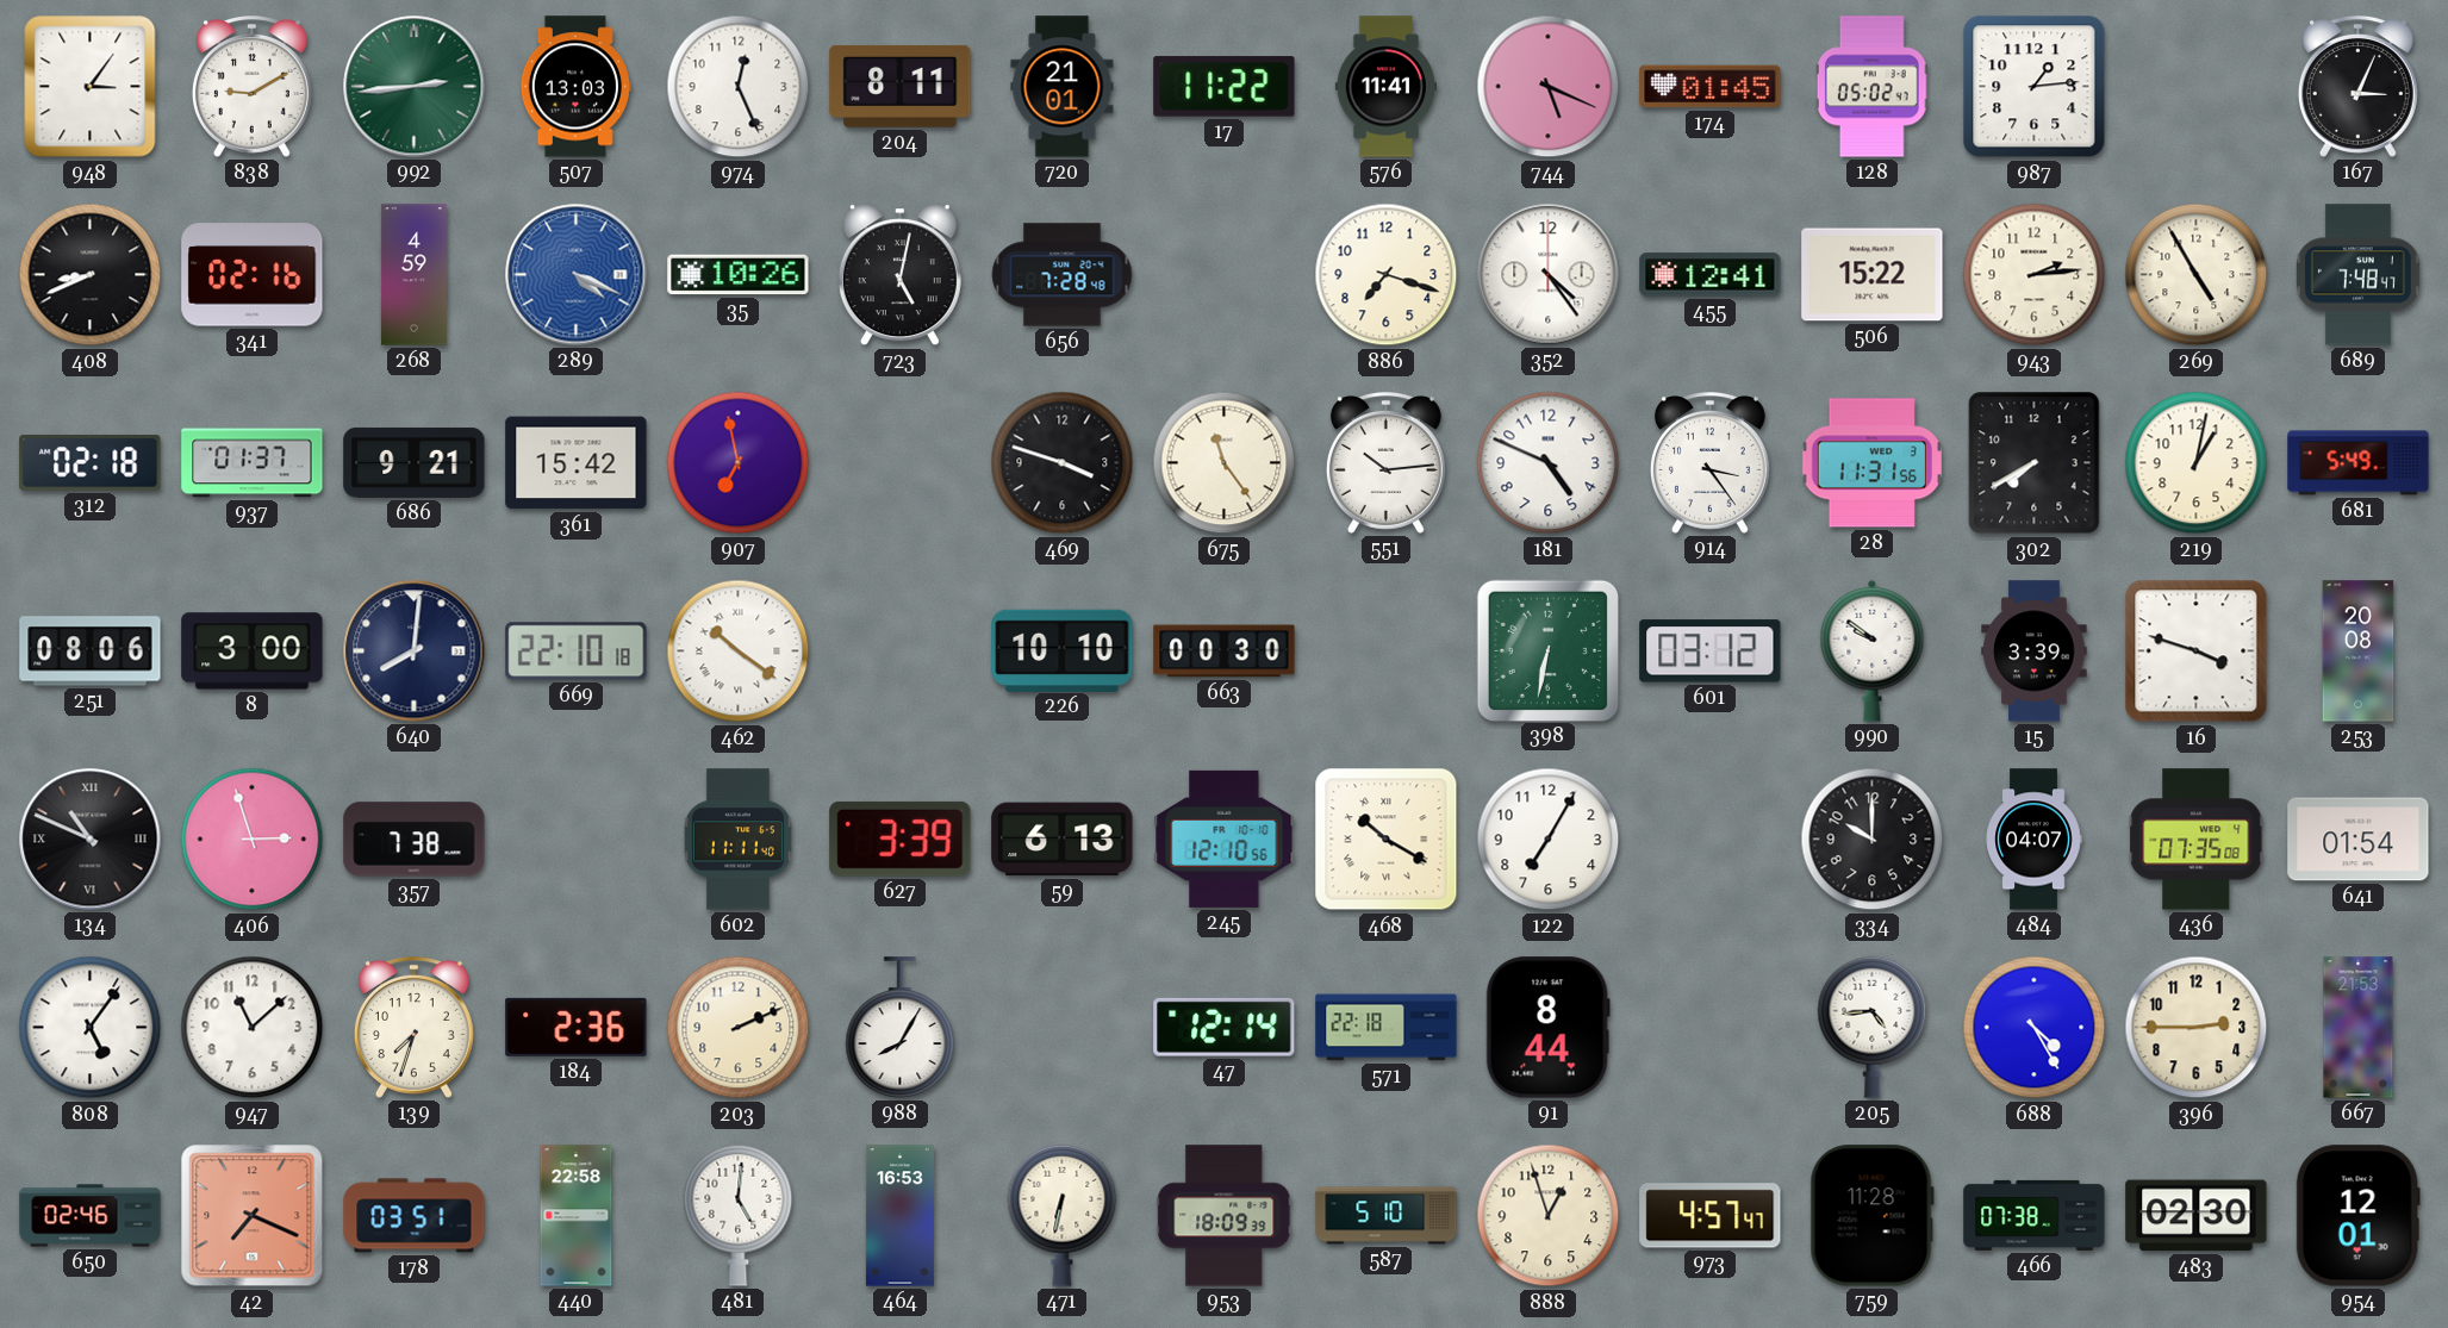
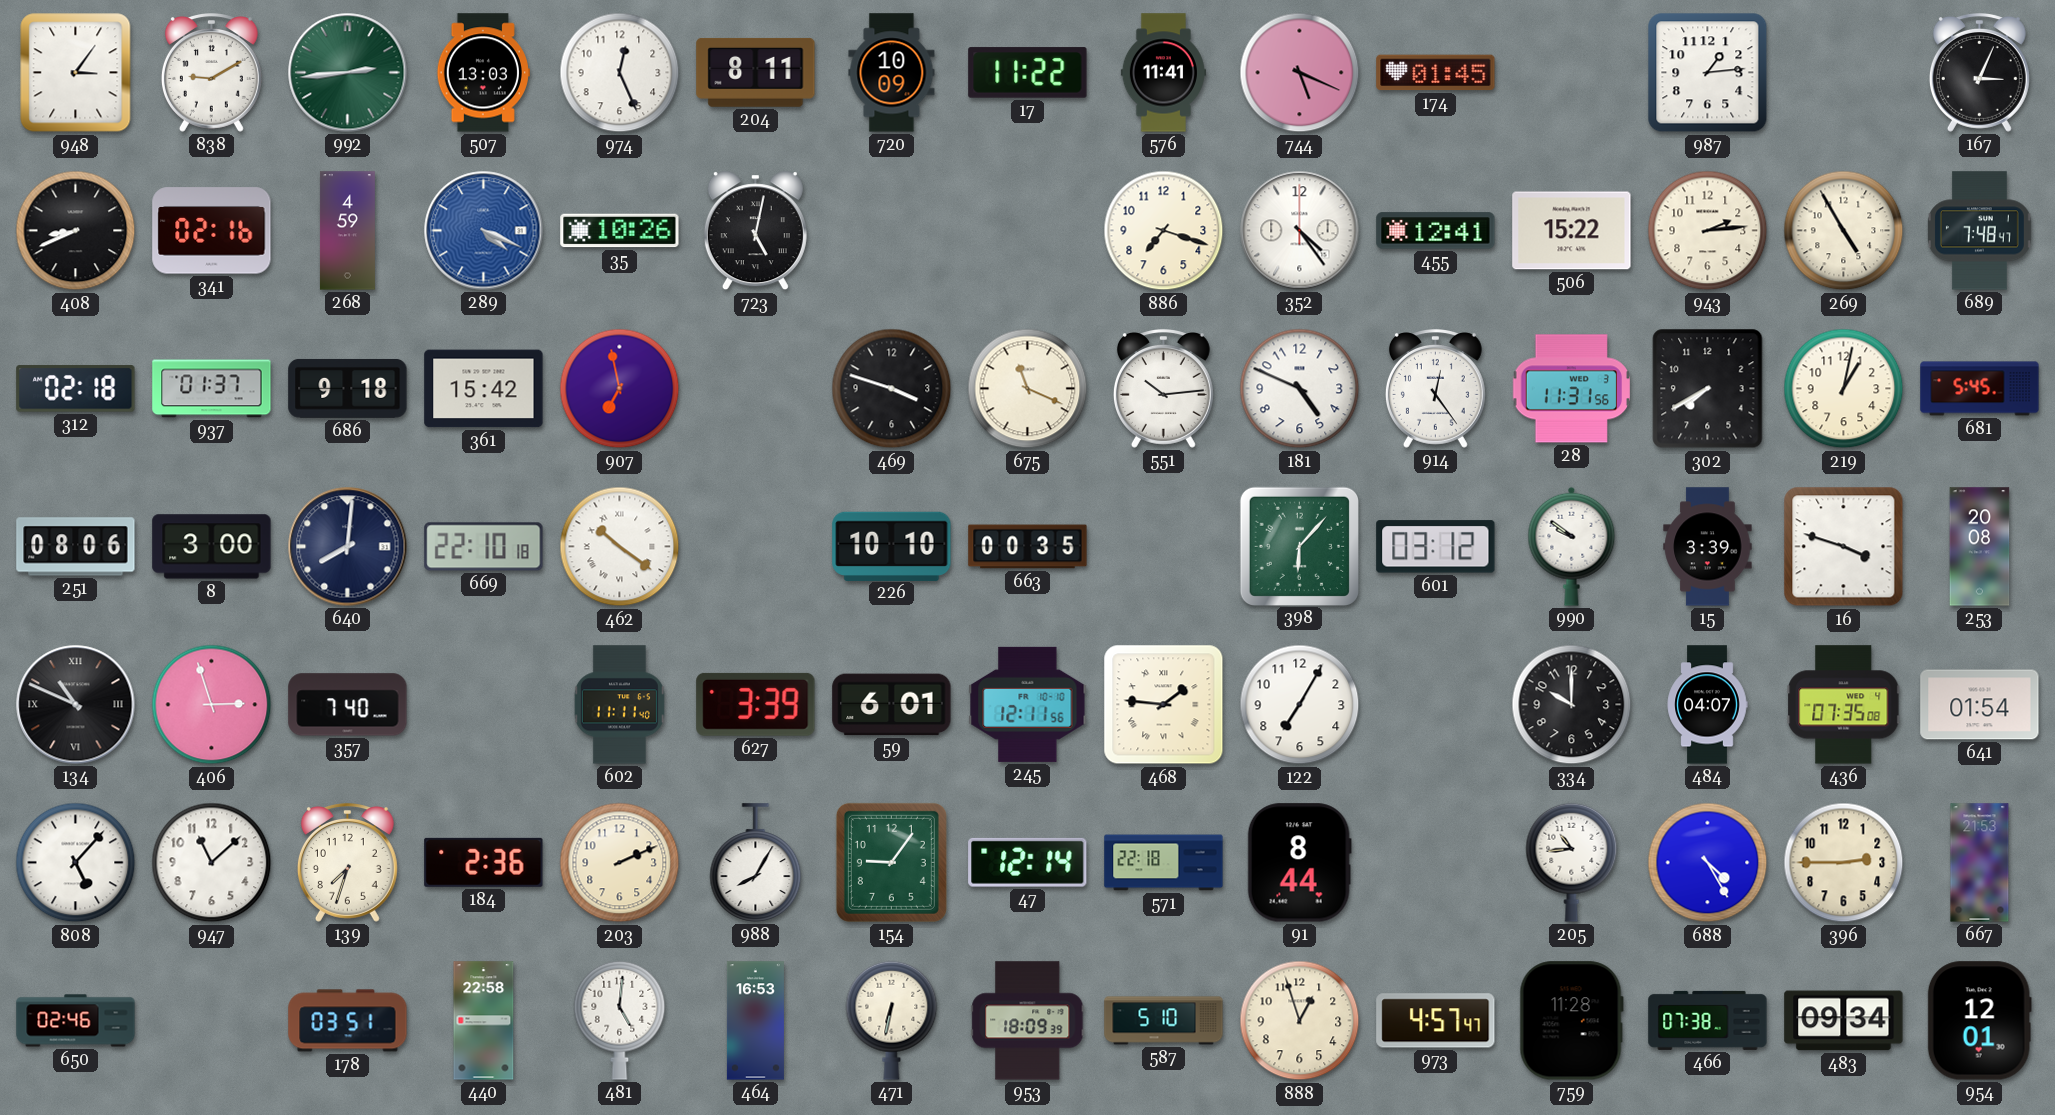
720: 21:01 -> 10:09
128: 05:02 -> none
656: 7:28 -> none
686: 9:21 -> 9:18
675: 11:24 -> 11:19
914: 3:24 -> 12:24
681: 5:49 -> 5:45
663: 00:30 -> 00:35
398: 6:32 -> 6:07
357: 7:38 -> 7:40
59: 6:13 -> 6:01
245: 12:10 -> 12:11
468: 10:20 -> 1:46
808: 5:06 -> 5:07
154: none -> 9:06
205: 4:44 -> 10:44
42: 7:19 -> none
483: 02:30 -> 09:34
